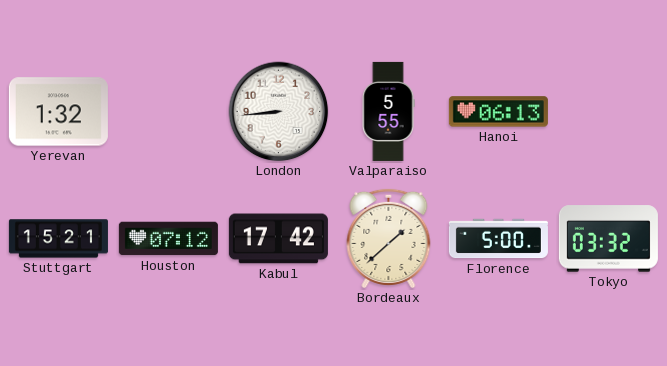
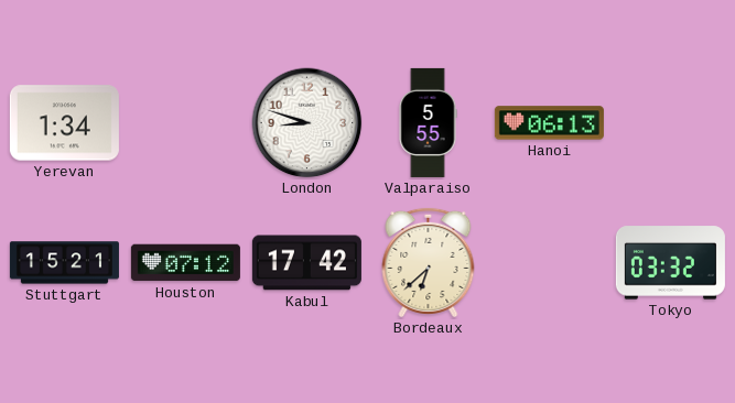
Yerevan: 1:32 -> 1:34
London: 8:44 -> 8:48
Bordeaux: 1:38 -> 6:38
Florence: 5:00 -> none
